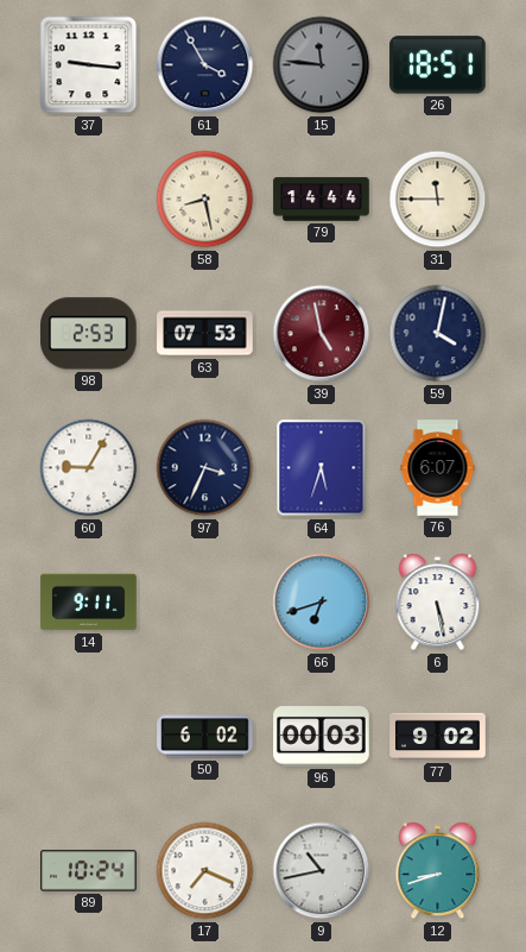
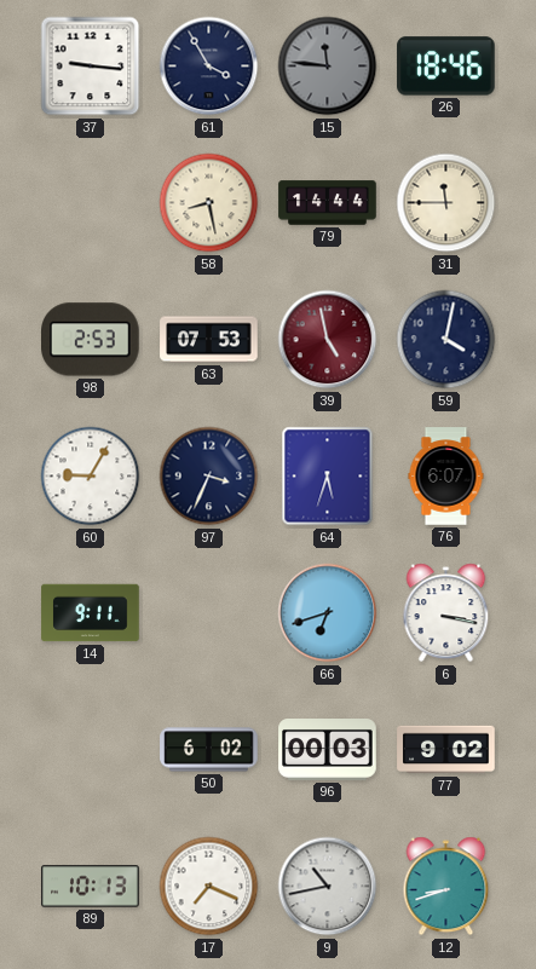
26: 18:51 -> 18:46
6: 5:28 -> 3:17
89: 10:24 -> 10:13
